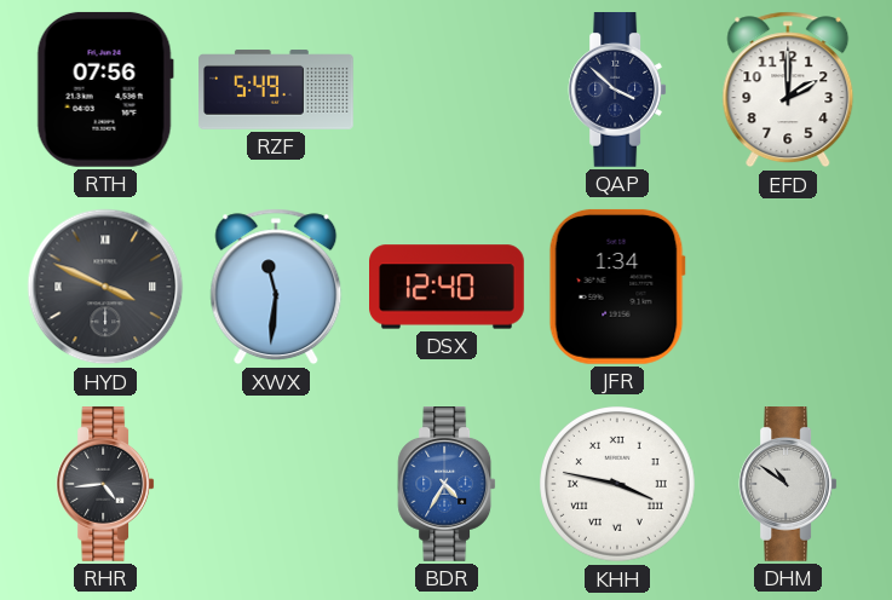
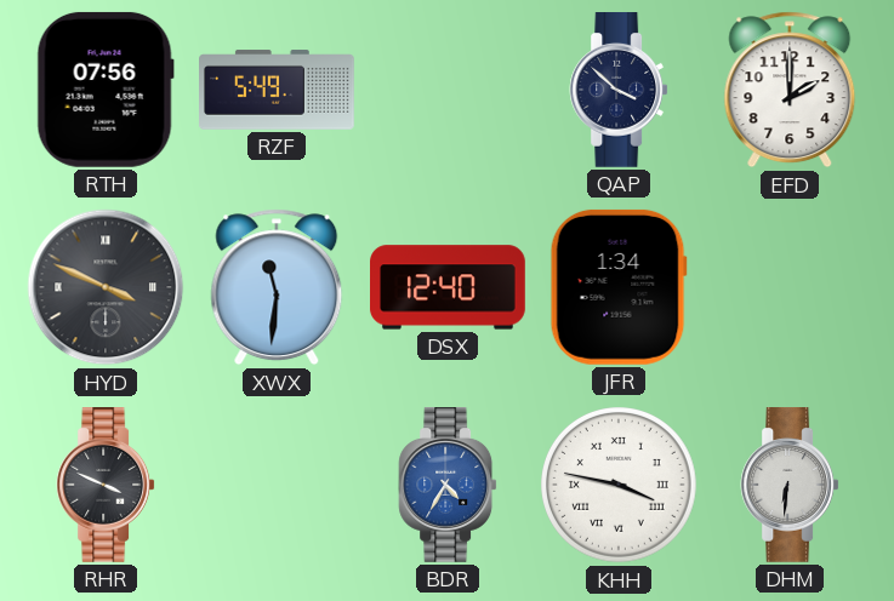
RHR: 4:44 -> 3:49
DHM: 10:51 -> 6:31
